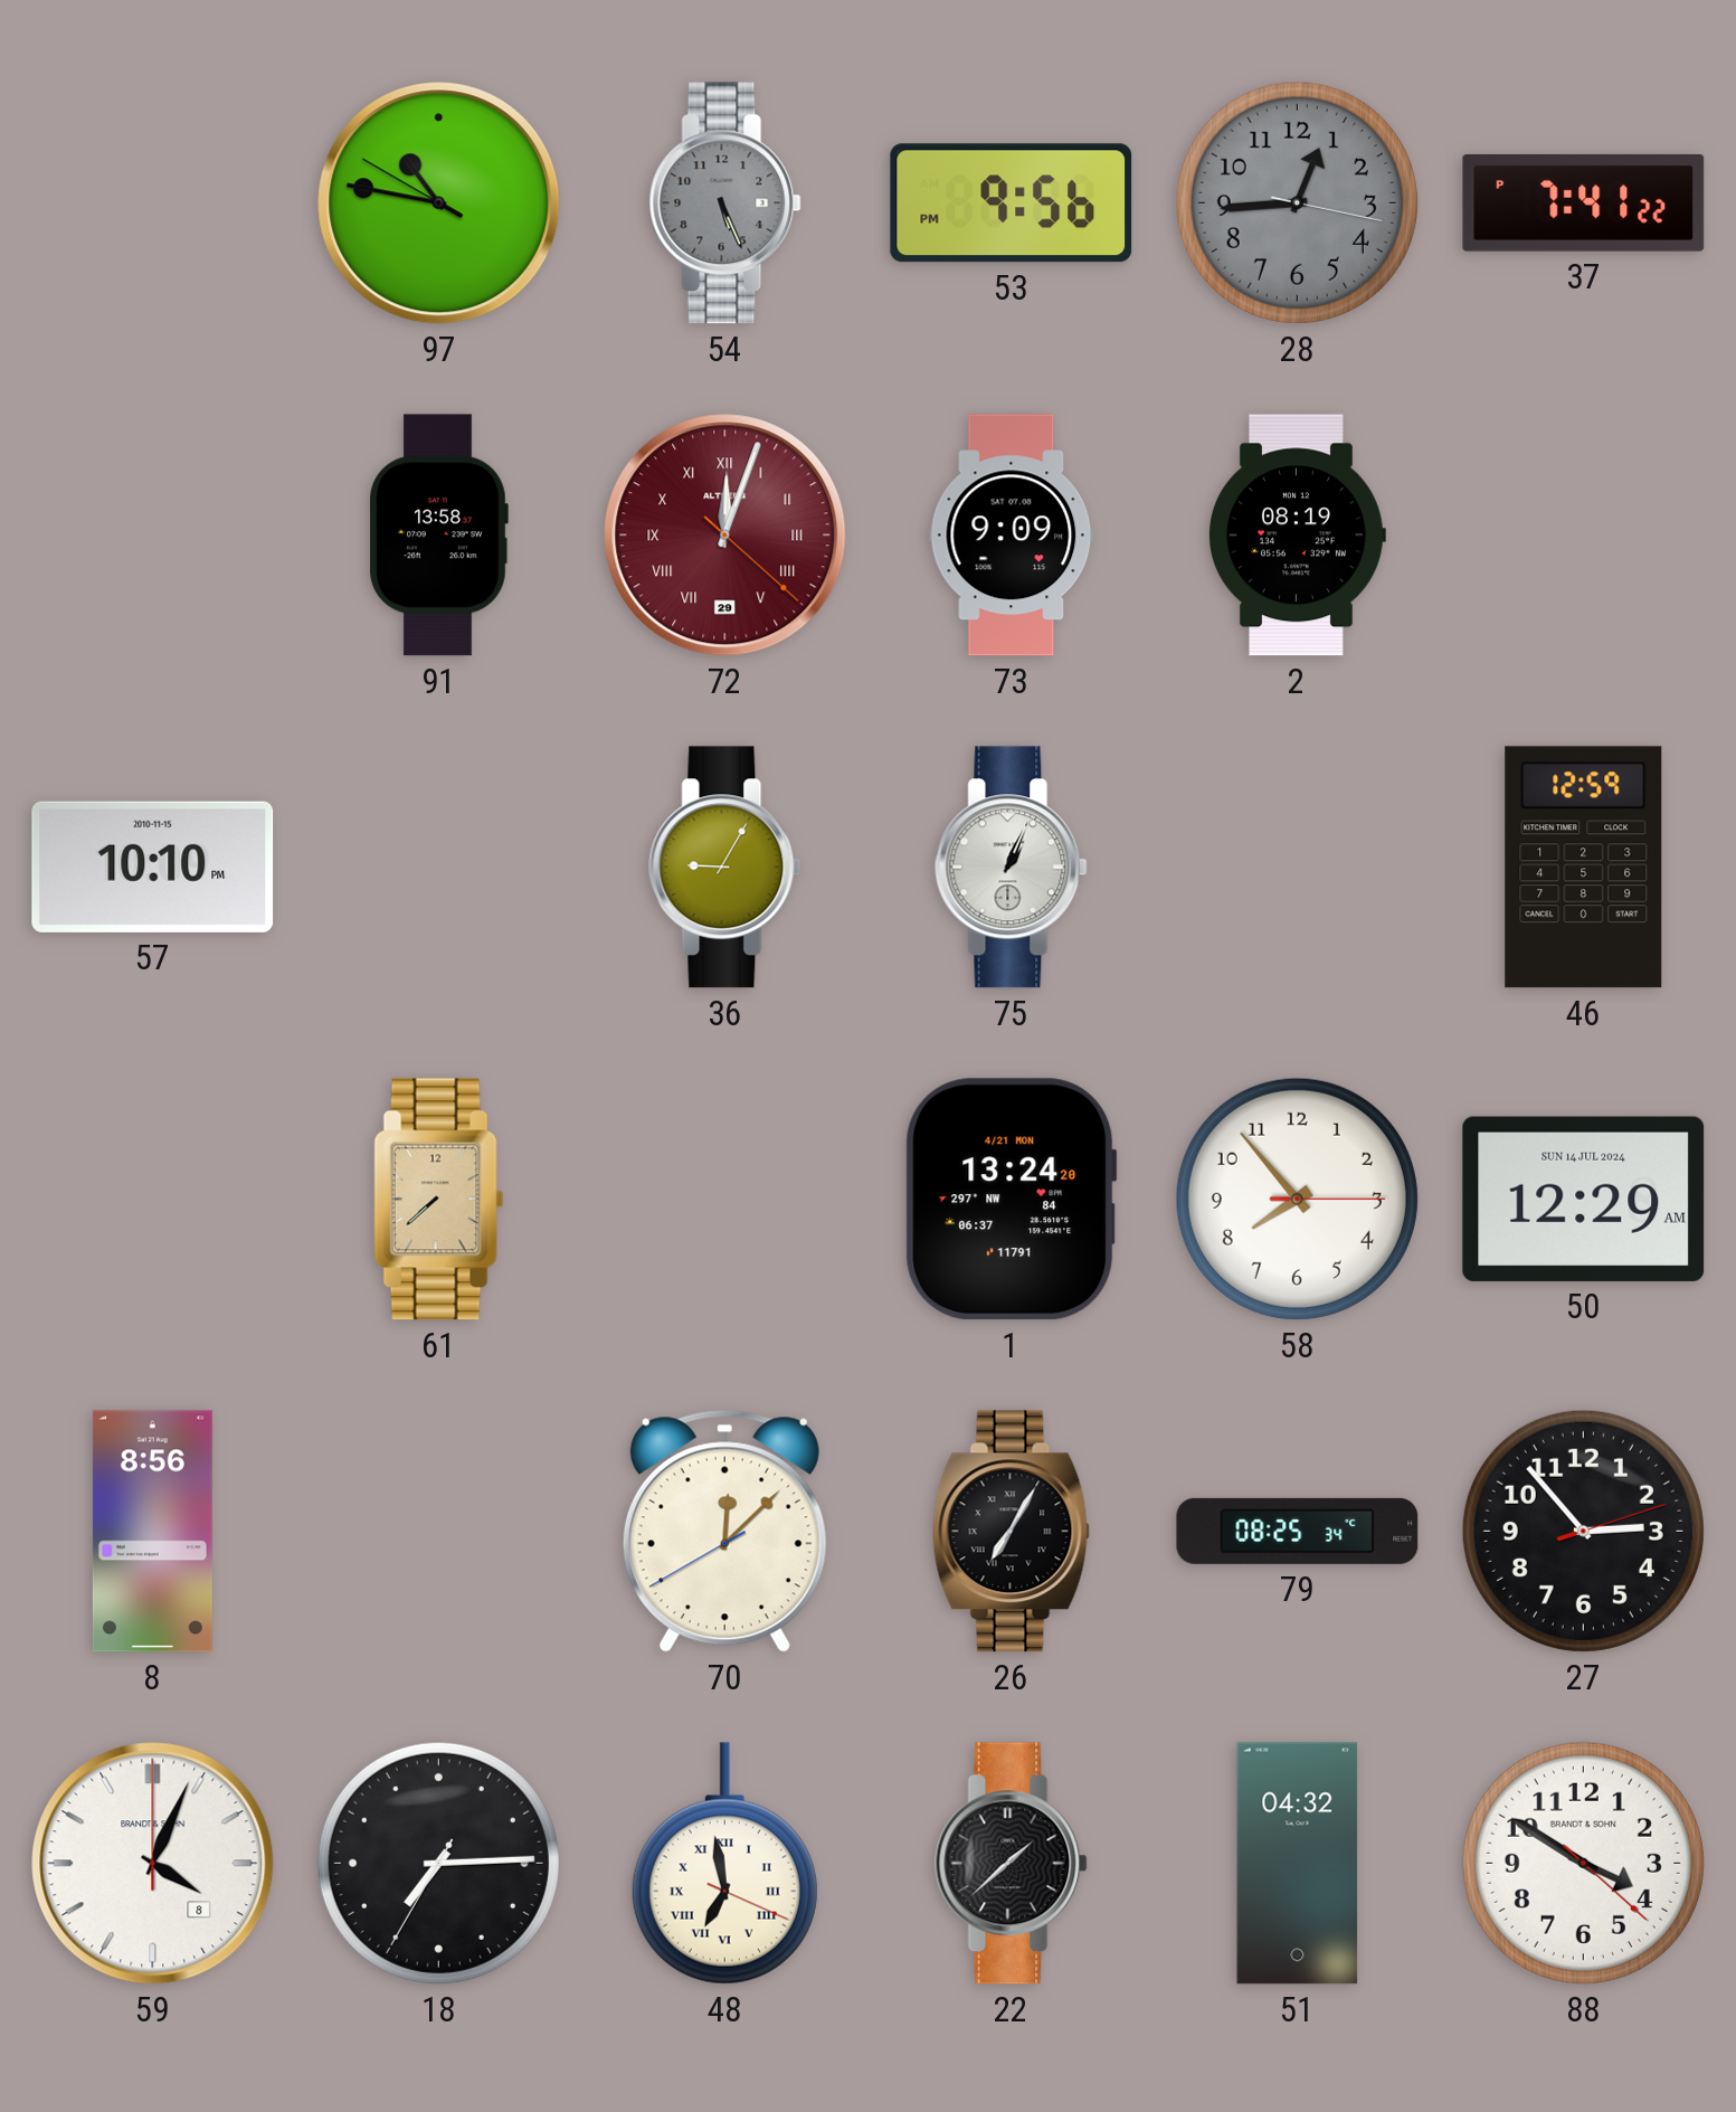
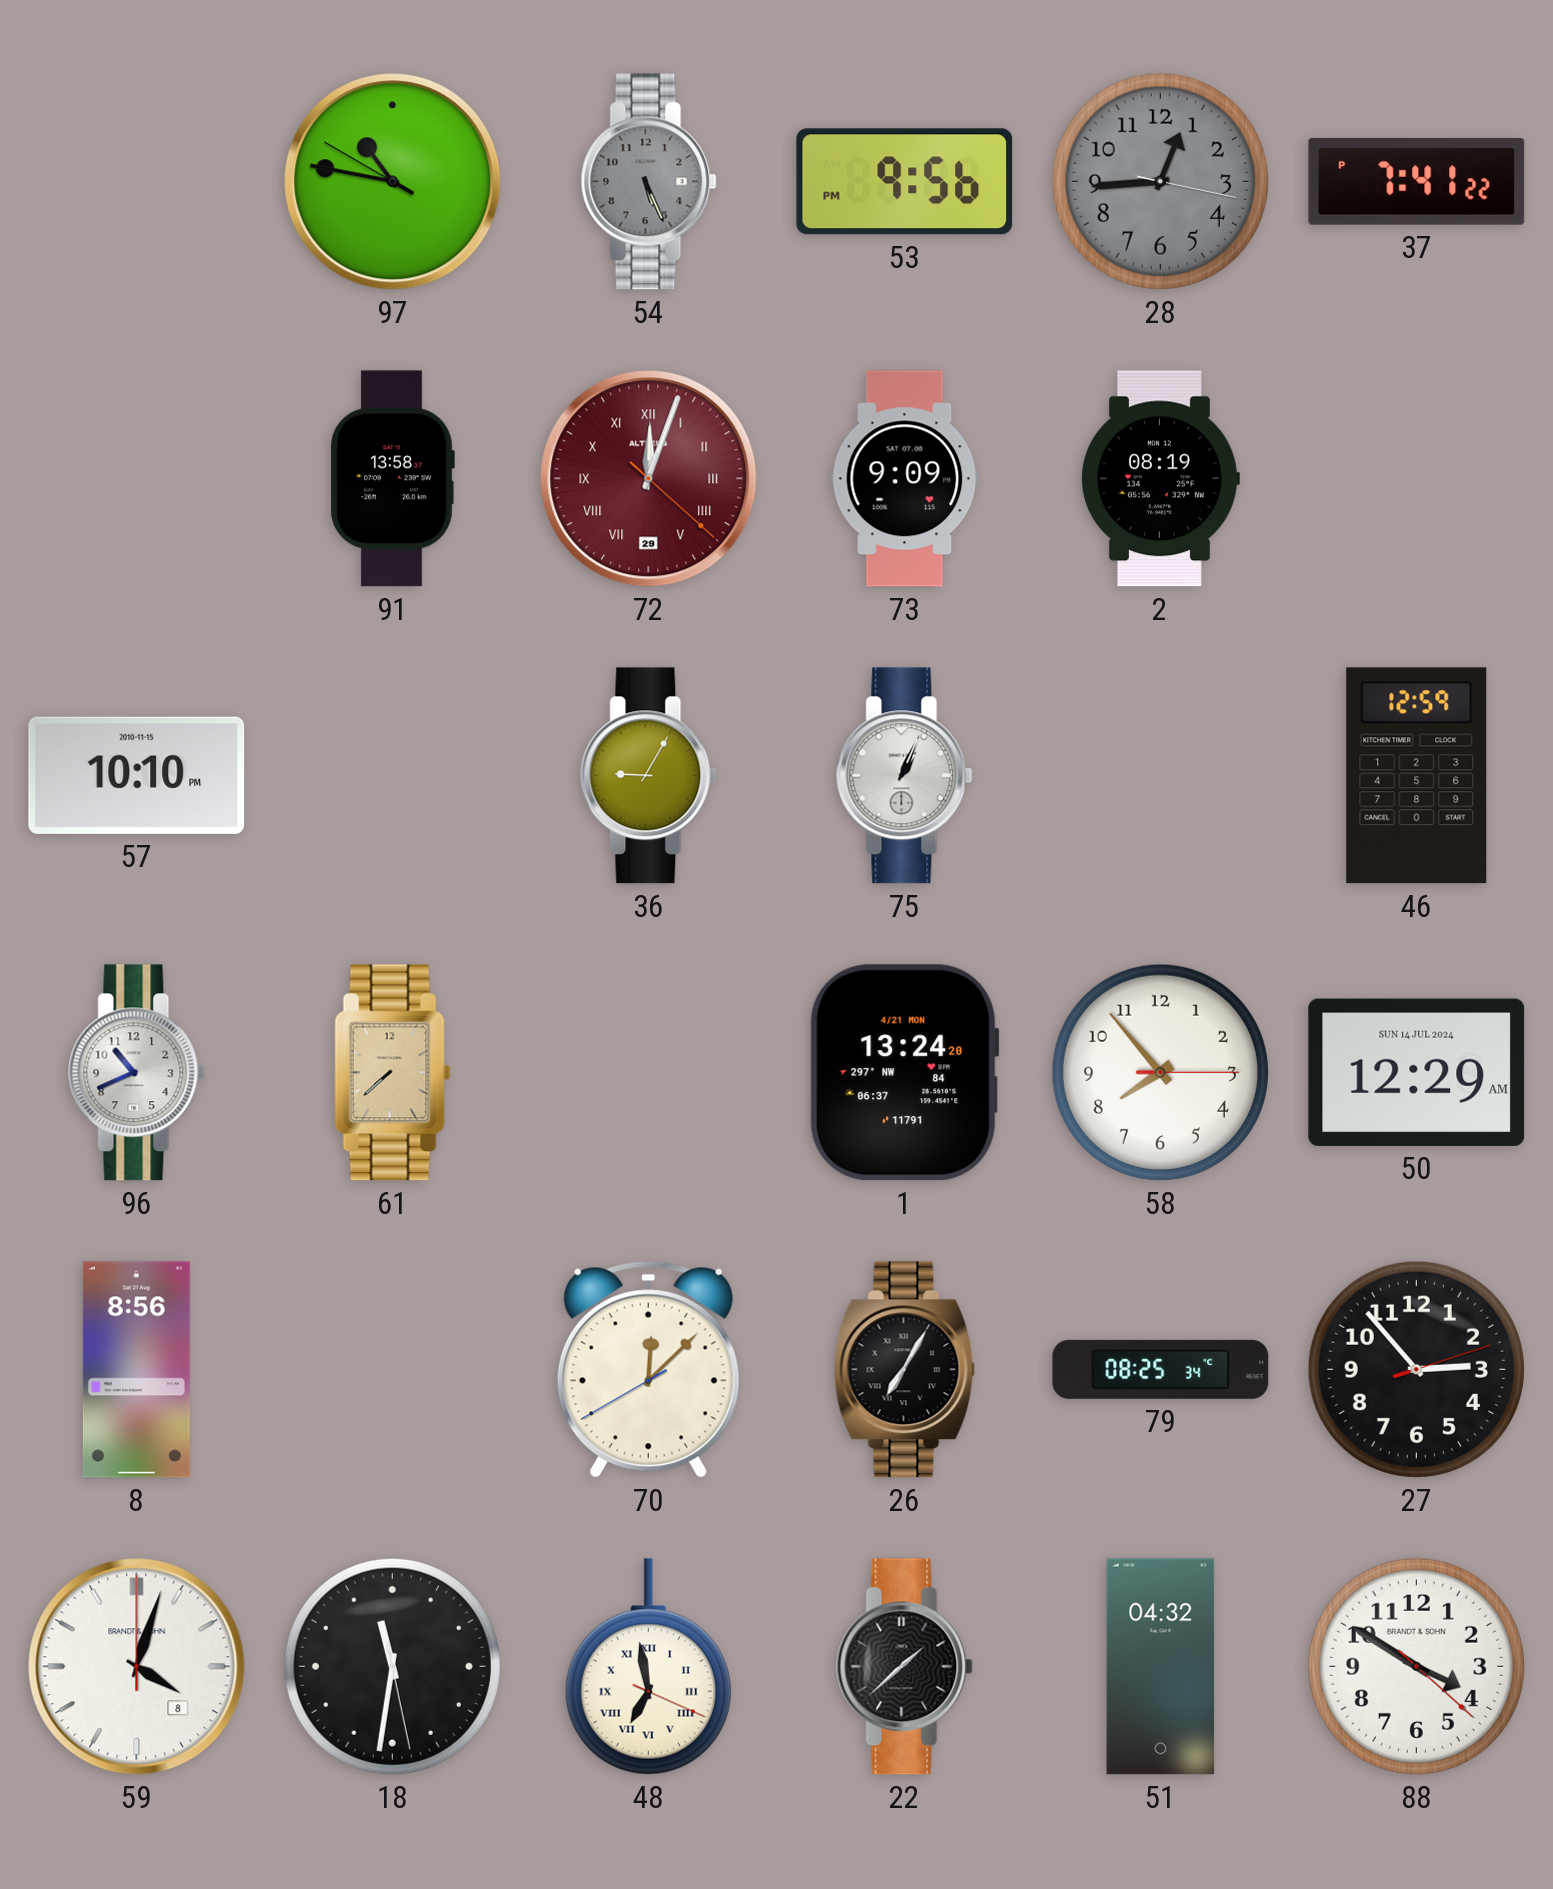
96: none -> 10:41
59: 4:04 -> 4:03
18: 7:14 -> 11:31
